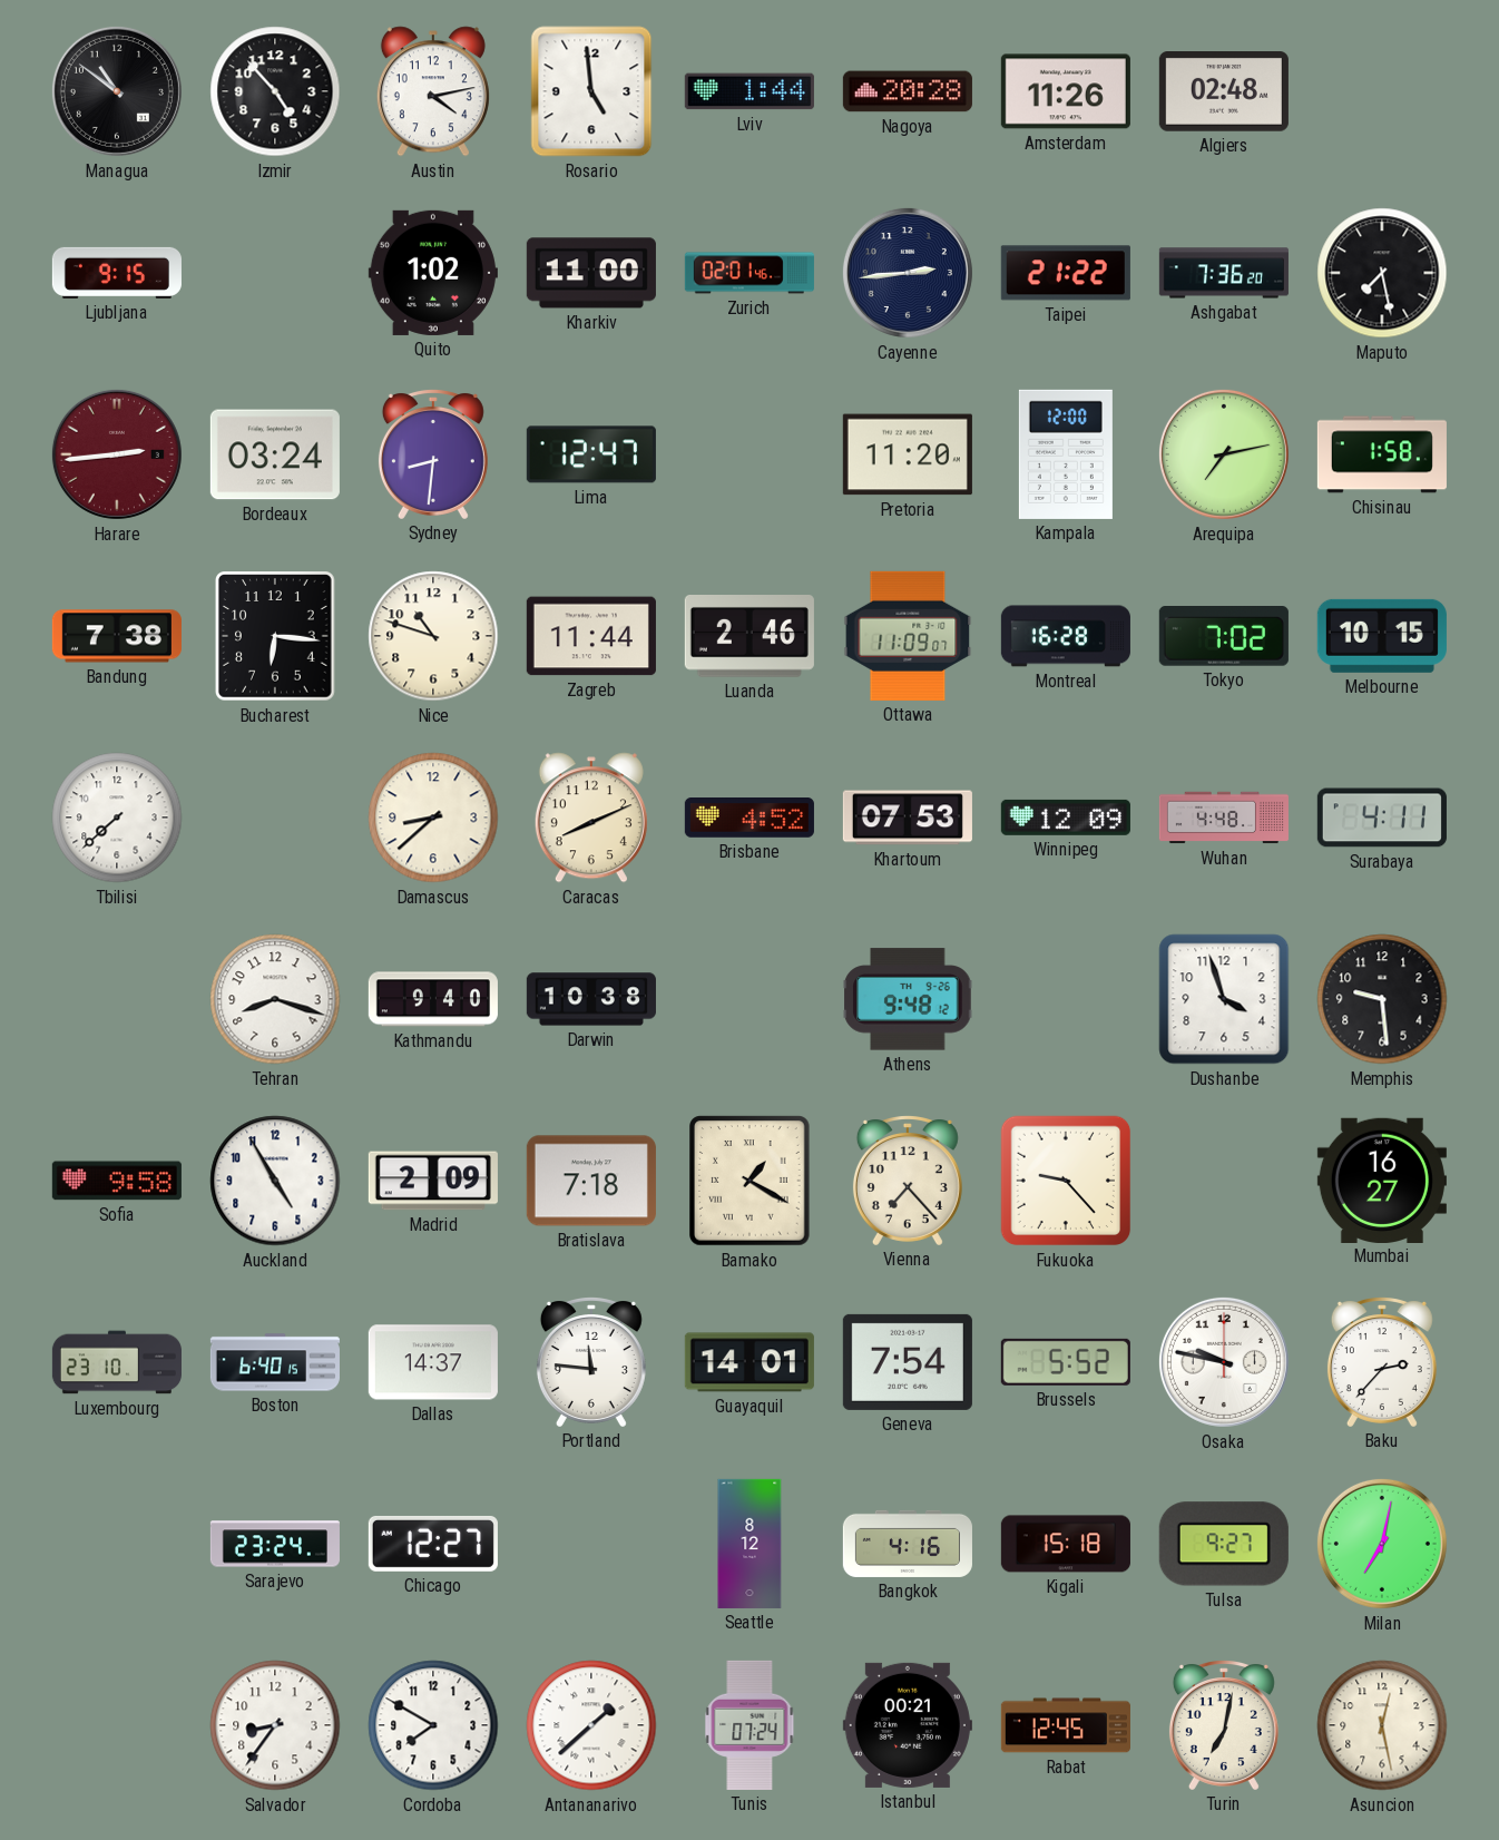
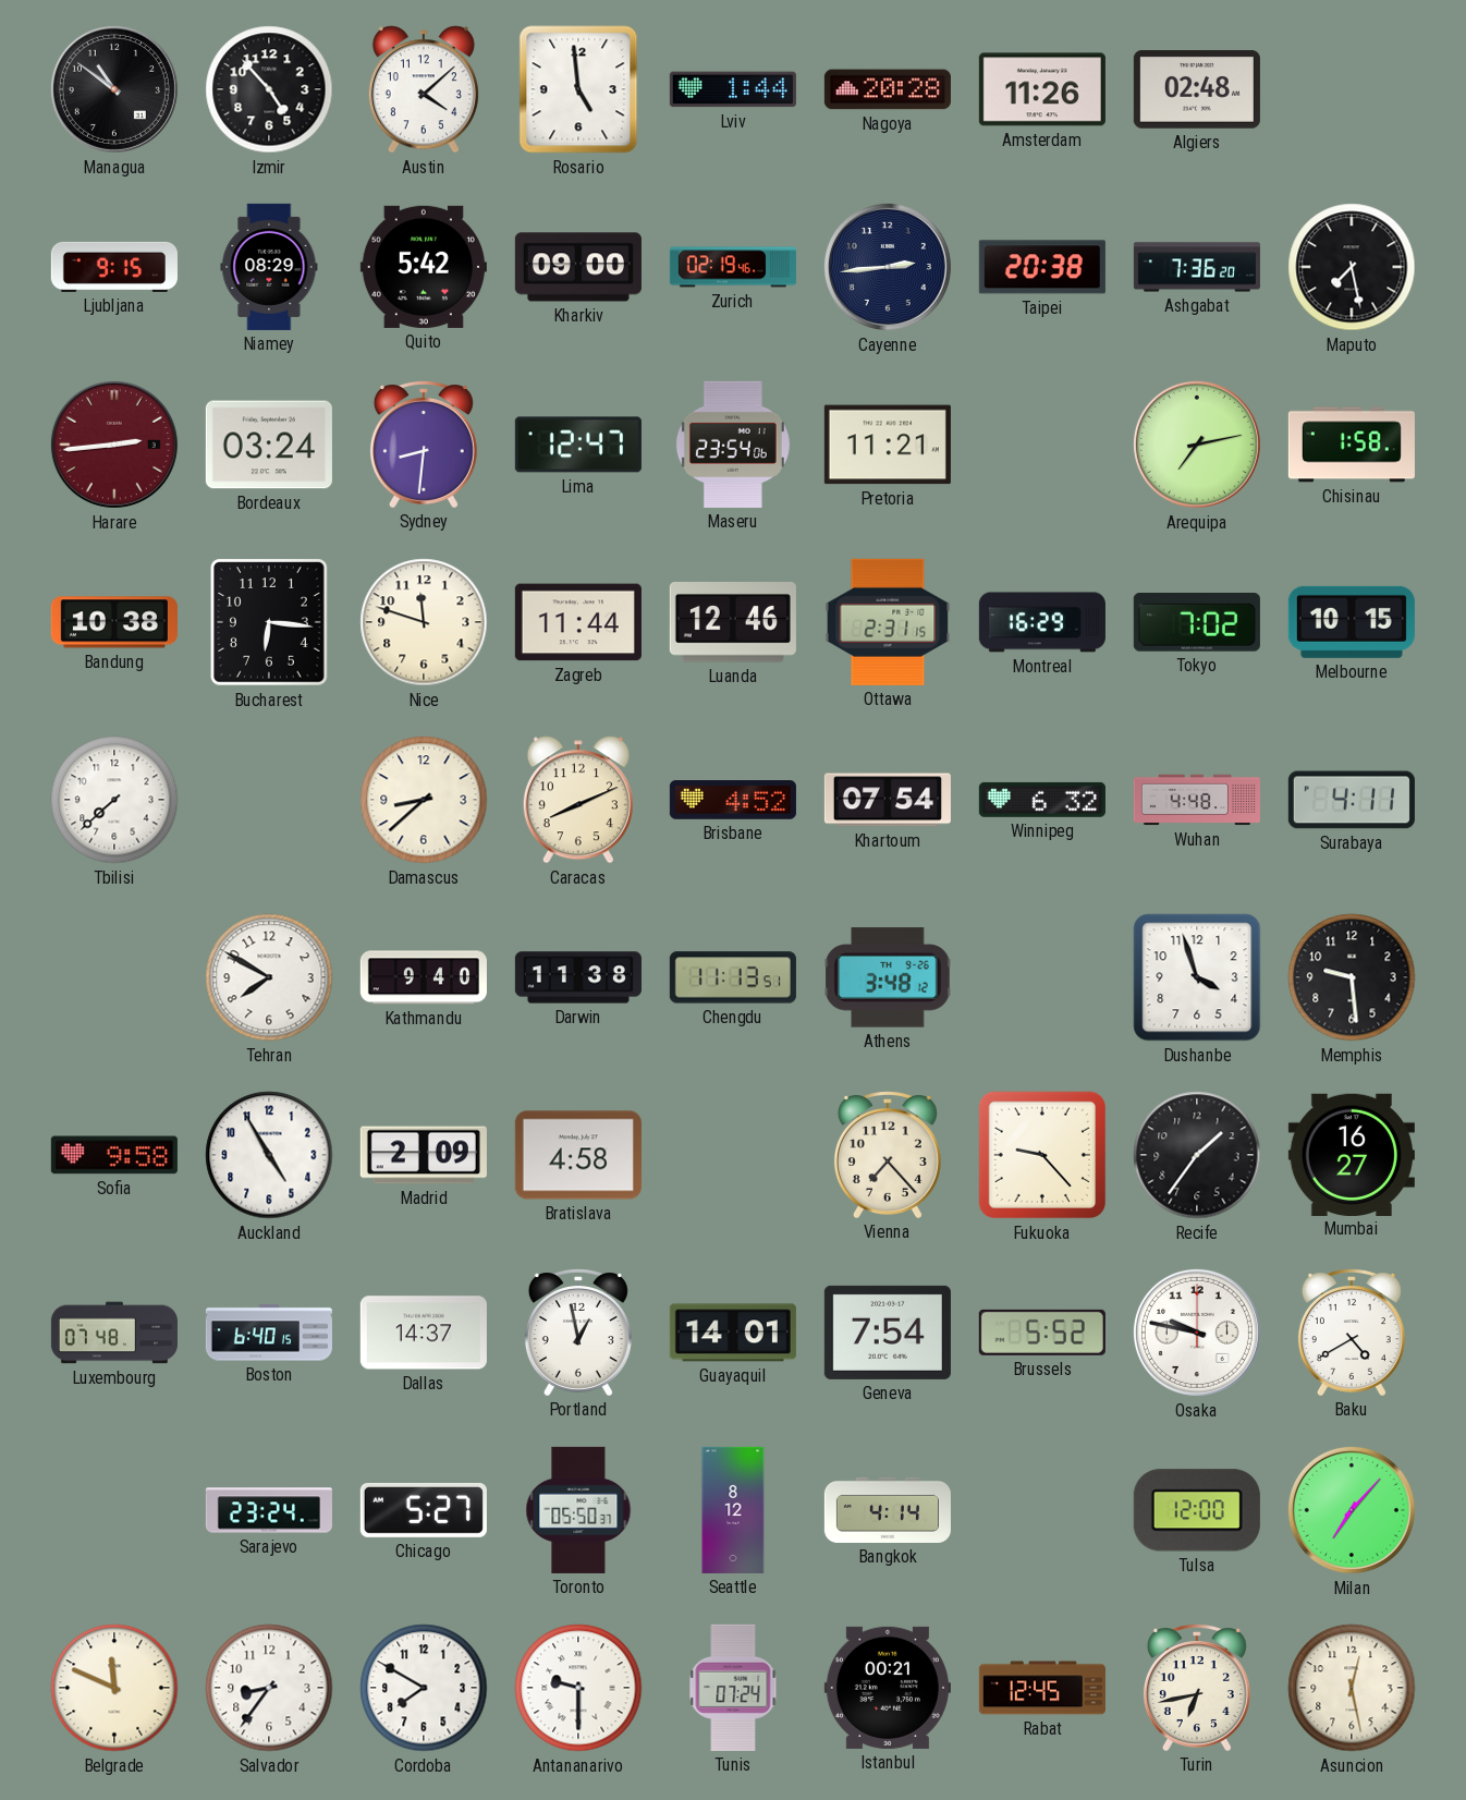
Austin: 4:13 -> 4:08
Niamey: none -> 08:29
Quito: 1:02 -> 5:42
Kharkiv: 11:00 -> 09:00
Zurich: 02:01 -> 02:19
Taipei: 21:22 -> 20:38
Maseru: none -> 23:54
Pretoria: 11:20 -> 11:21
Kampala: 12:00 -> none
Bandung: 7:38 -> 10:38
Nice: 10:48 -> 11:48
Luanda: 2:46 -> 12:46
Ottawa: 11:09 -> 2:31
Montreal: 16:28 -> 16:29
Khartoum: 07:53 -> 07:54
Winnipeg: 12:09 -> 6:32
Tehran: 8:18 -> 7:50
Darwin: 10:38 -> 11:38
Chengdu: none -> 11:13
Athens: 9:48 -> 3:48
Bratislava: 7:18 -> 4:58
Bamako: 1:20 -> none
Recife: none -> 1:36
Luxembourg: 23:10 -> 07:48
Portland: 11:46 -> 12:58
Baku: 2:37 -> 4:40
Chicago: 12:27 -> 5:27
Toronto: none -> 05:50
Bangkok: 4:16 -> 4:14
Kigali: 15:18 -> none
Tulsa: 9:27 -> 12:00
Milan: 7:02 -> 7:07
Belgrade: none -> 11:49
Antananarivo: 1:38 -> 9:30
Turin: 7:02 -> 6:43
